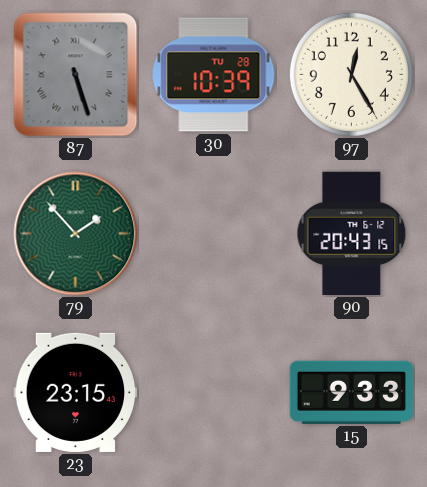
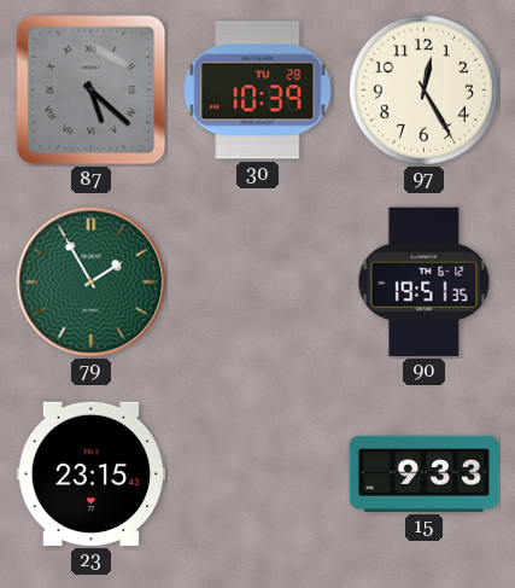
87: 5:27 -> 5:22
79: 1:53 -> 1:55
90: 20:43 -> 19:51
